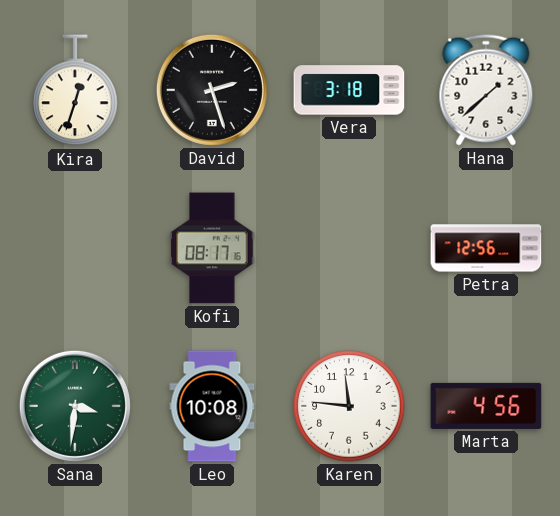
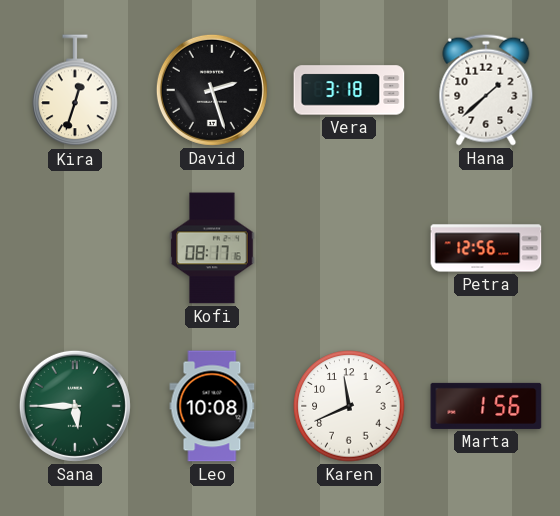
Sana: 3:31 -> 5:45
Karen: 11:46 -> 11:41
Marta: 4:56 -> 1:56
